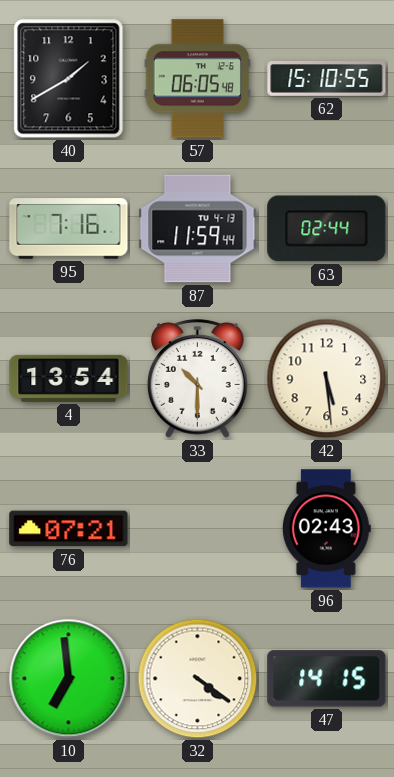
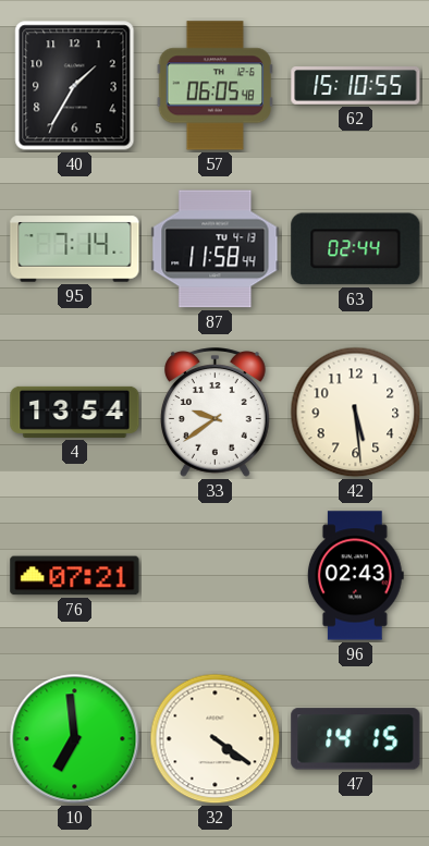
40: 1:40 -> 1:35
95: 7:16 -> 7:14
87: 11:59 -> 11:58
33: 10:30 -> 9:39
